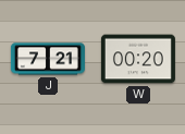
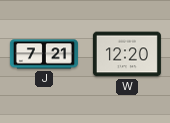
W: 00:20 -> 12:20
